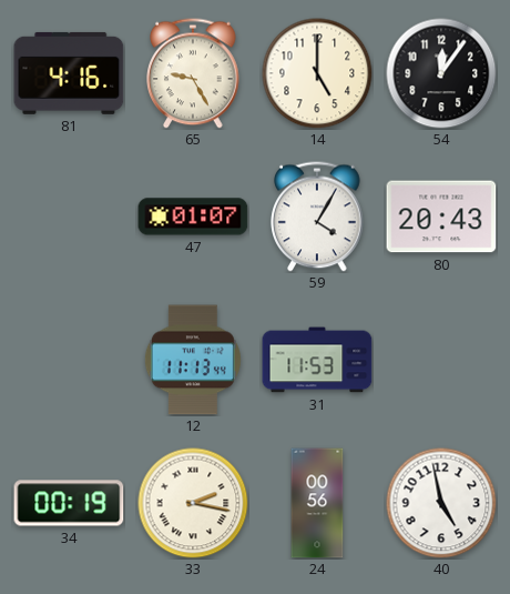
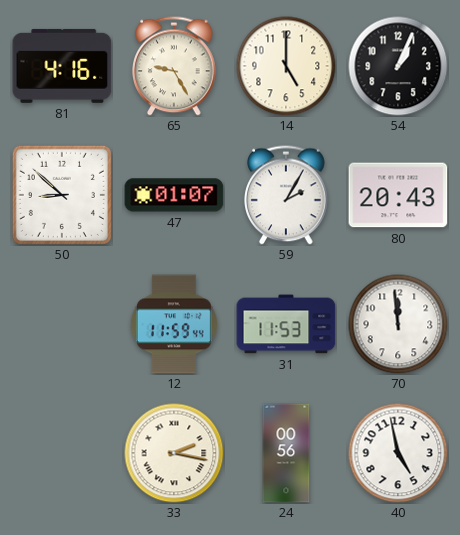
54: 12:06 -> 1:04
50: none -> 8:52
59: 4:05 -> 2:05
12: 11:13 -> 11:59
70: none -> 11:59
34: 00:19 -> none
